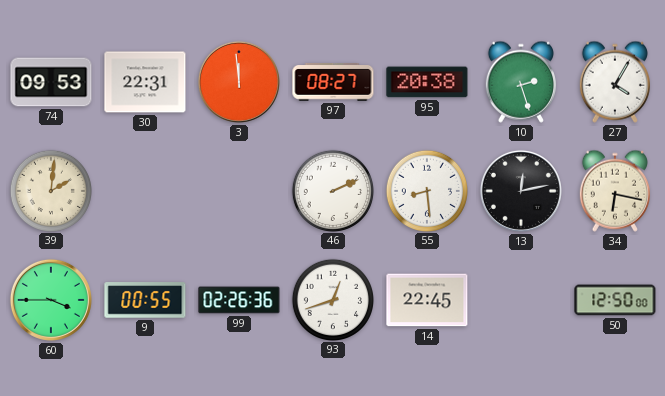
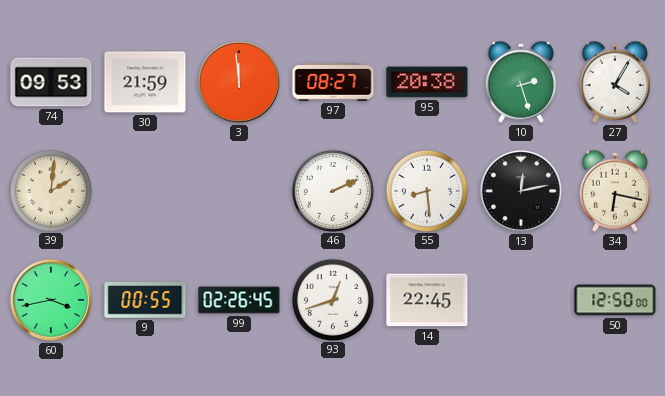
30: 22:31 -> 21:59
60: 3:45 -> 3:43
99: 02:26:36 -> 02:26:45
